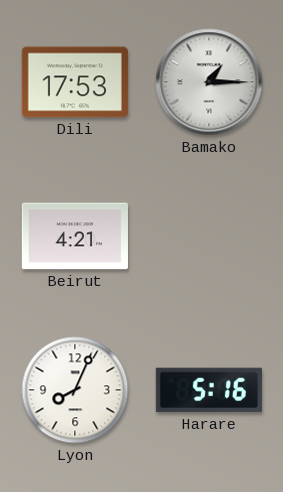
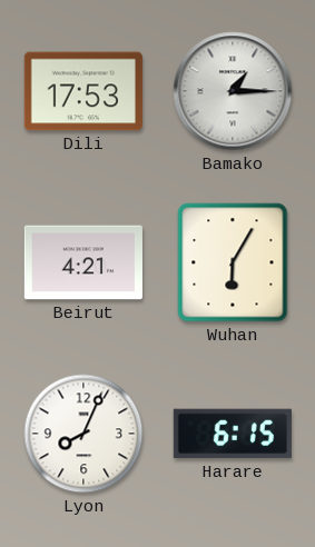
Wuhan: none -> 6:05
Harare: 5:16 -> 6:15
